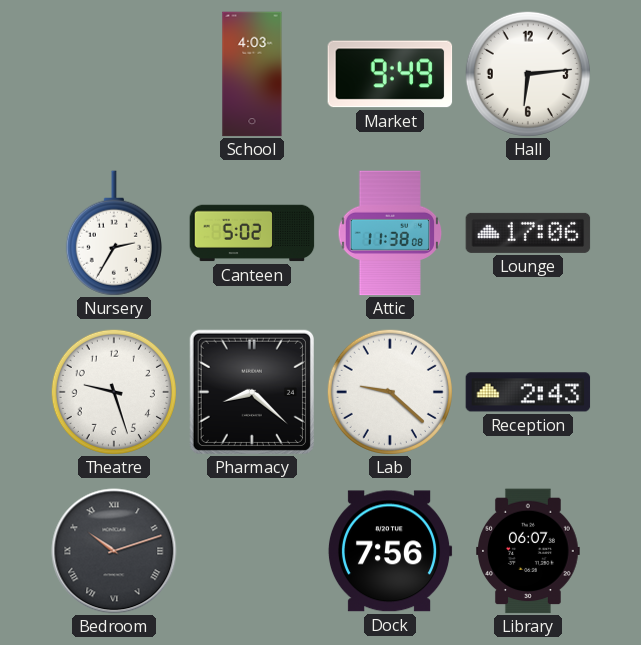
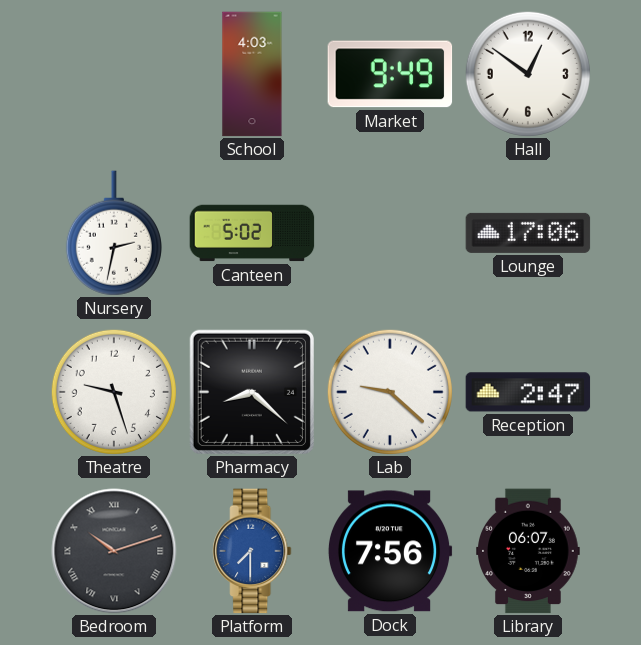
Hall: 6:14 -> 12:51
Nursery: 2:35 -> 2:32
Attic: 11:38 -> none
Reception: 2:43 -> 2:47
Platform: none -> 7:30
